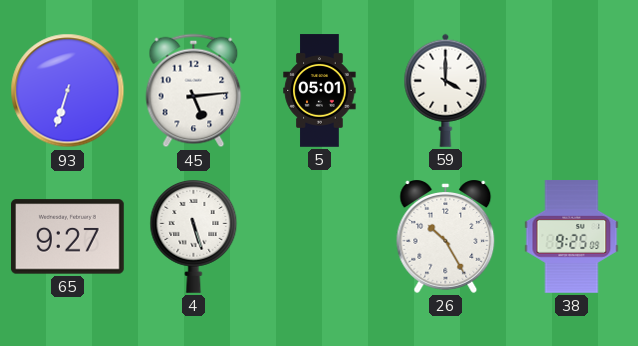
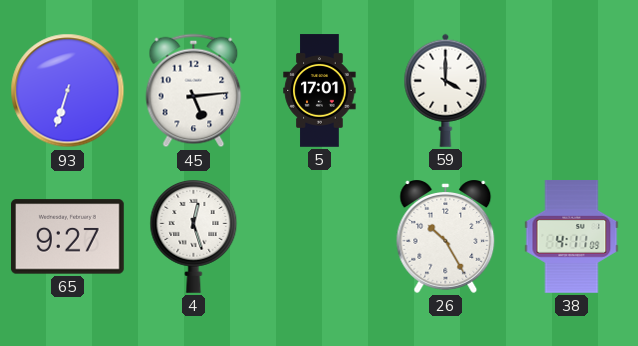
5: 05:01 -> 17:01
4: 5:27 -> 12:27
38: 9:25 -> 4:11
